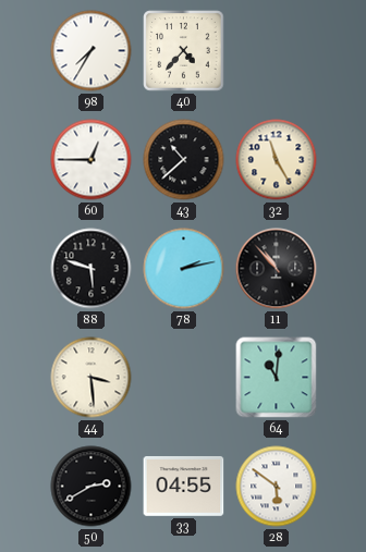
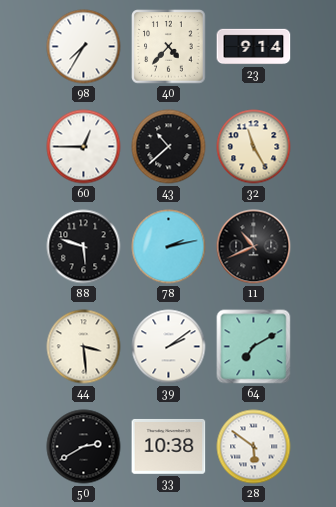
23: none -> 9:14
11: 10:53 -> 10:41
39: none -> 2:09
64: 11:01 -> 7:10
33: 04:55 -> 10:38
